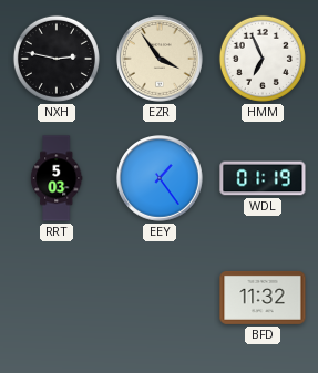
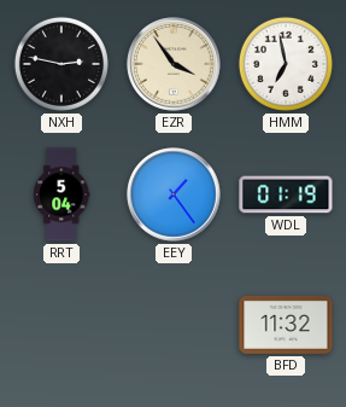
HMM: 6:56 -> 6:58
RRT: 5:03 -> 5:04
